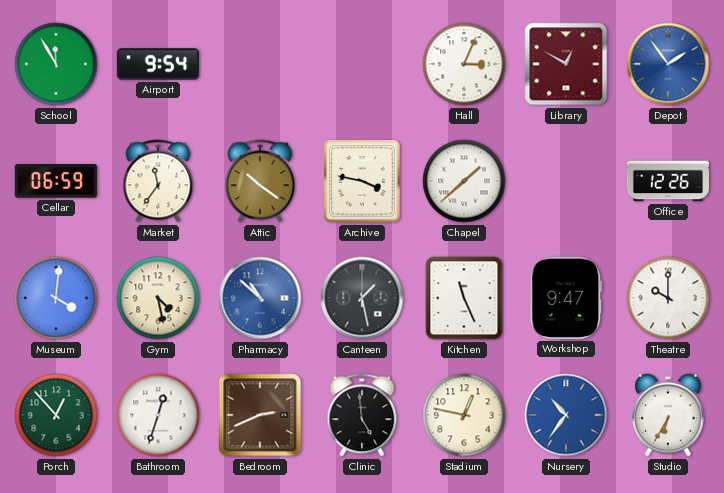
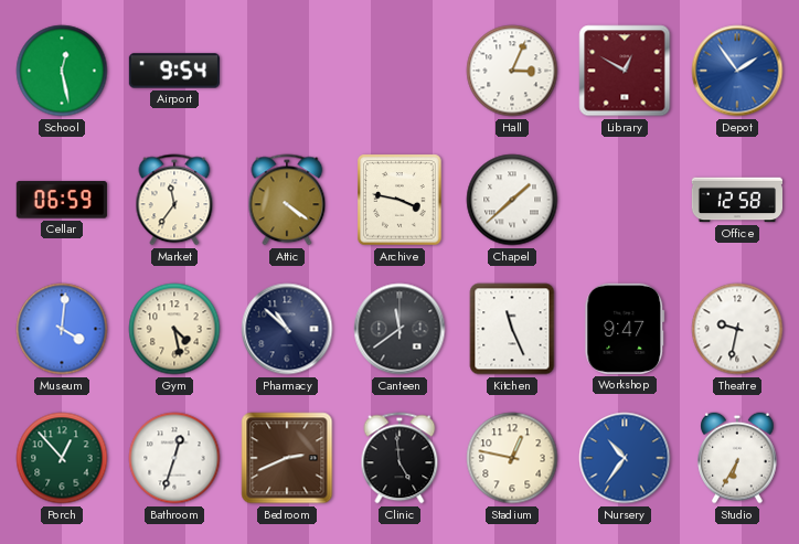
School: 11:55 -> 12:28
Attic: 10:21 -> 4:21
Office: 12:26 -> 12:58
Pharmacy dial: blue -> navy
Canteen: 1:28 -> 11:39
Theatre: 10:00 -> 9:32
